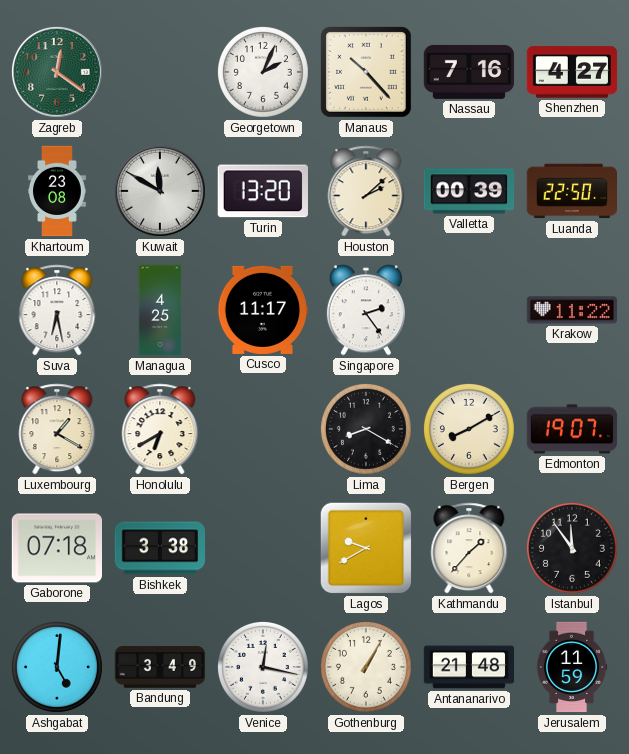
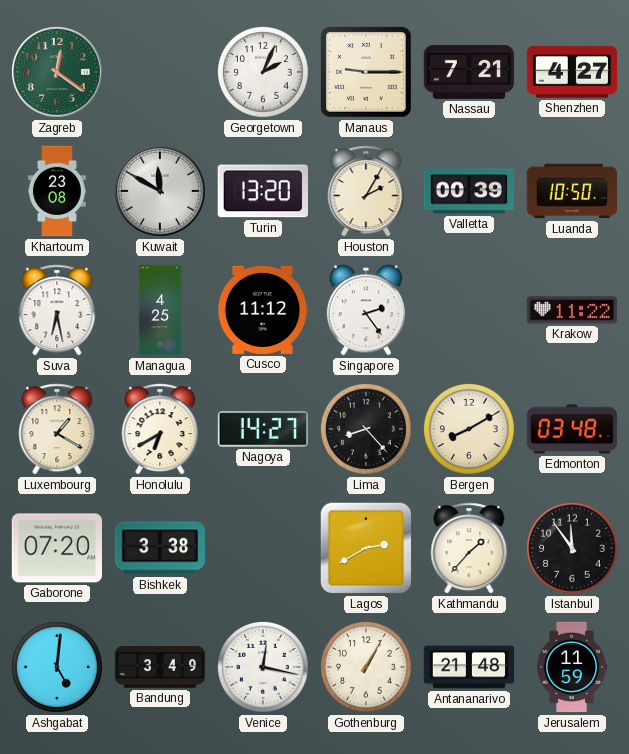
Manaus: 10:23 -> 9:15
Nassau: 7:16 -> 7:21
Houston: 2:08 -> 2:05
Luanda: 22:50 -> 10:50
Cusco: 11:17 -> 11:12
Nagoya: none -> 14:27
Lima: 8:20 -> 8:23
Edmonton: 19:07 -> 03:48
Gaborone: 07:18 -> 07:20
Lagos: 9:40 -> 2:40
